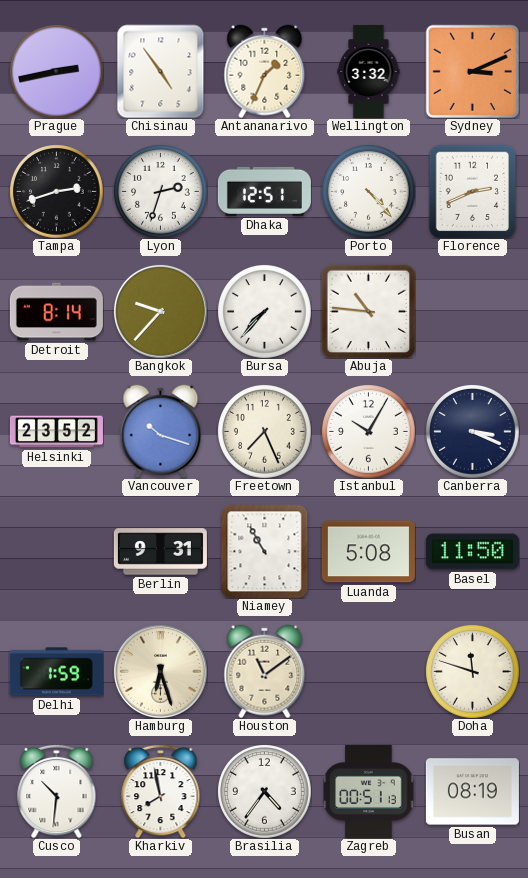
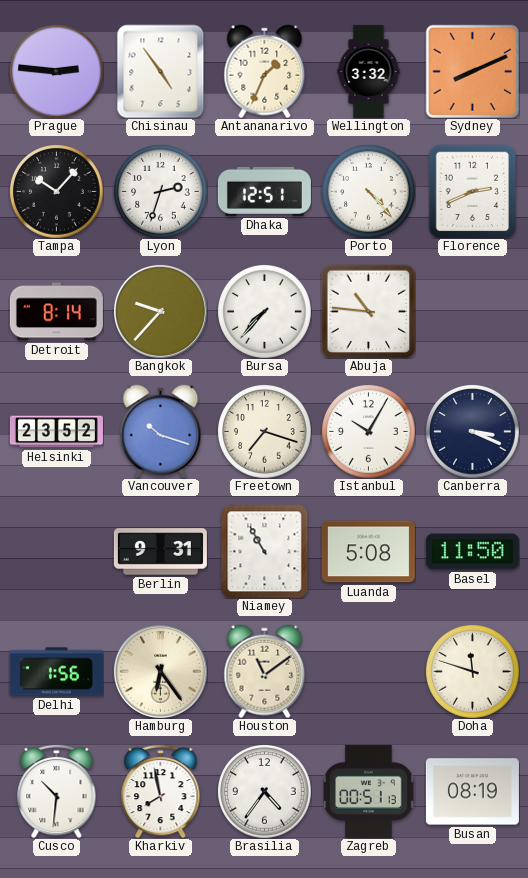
Prague: 2:43 -> 2:46
Sydney: 3:11 -> 8:11
Tampa: 2:42 -> 10:07
Freetown: 7:26 -> 7:18
Delhi: 1:59 -> 1:56
Hamburg: 6:27 -> 6:24
